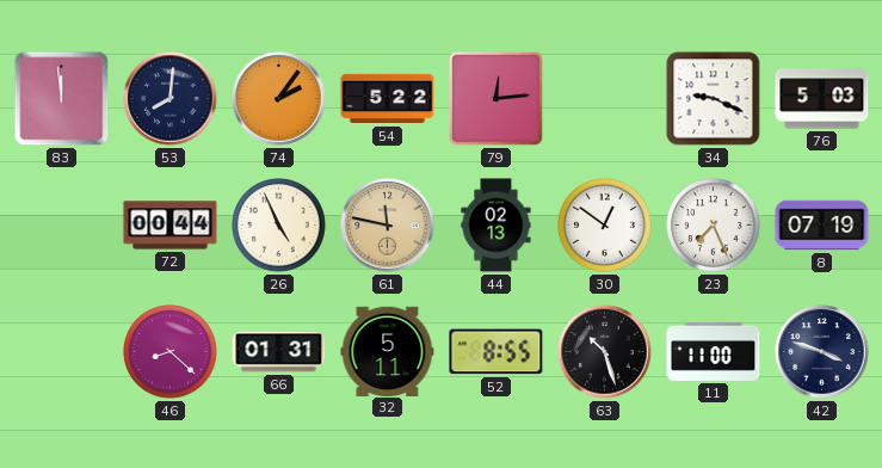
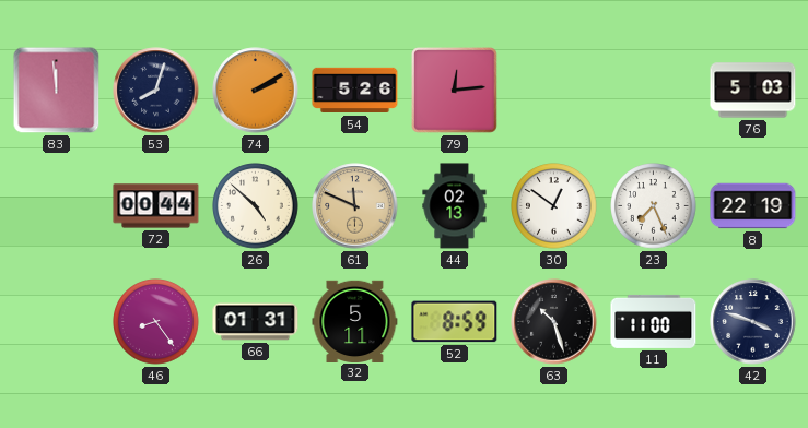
53: 8:01 -> 8:03
74: 2:06 -> 2:10
54: 5:22 -> 5:26
34: 9:19 -> none
26: 4:56 -> 4:52
61: 11:47 -> 11:49
8: 07:19 -> 22:19
46: 8:22 -> 8:24
52: 8:55 -> 8:59
